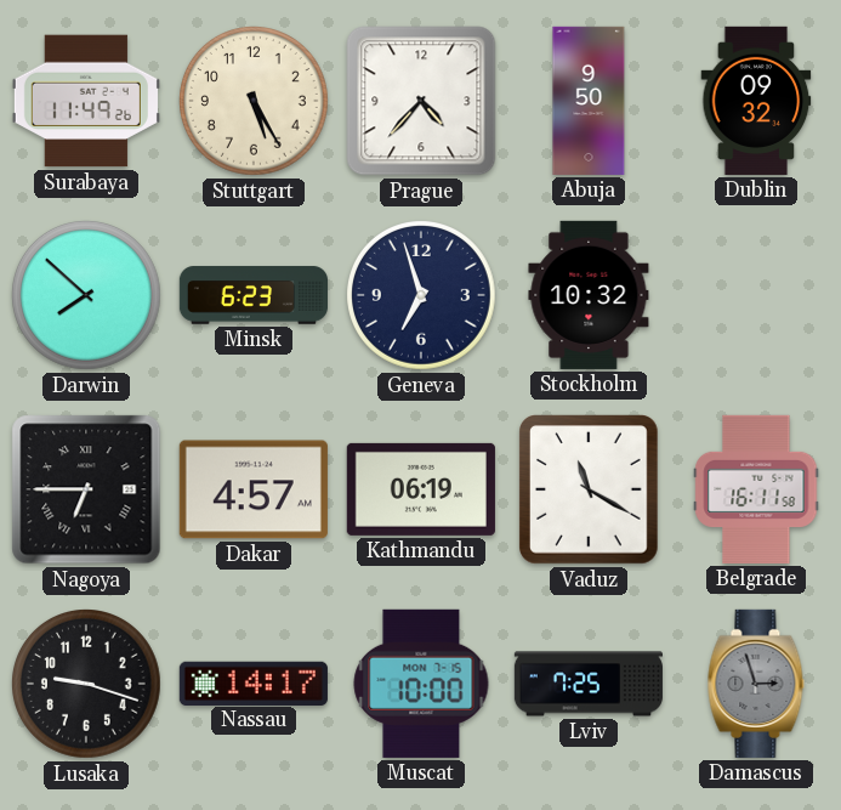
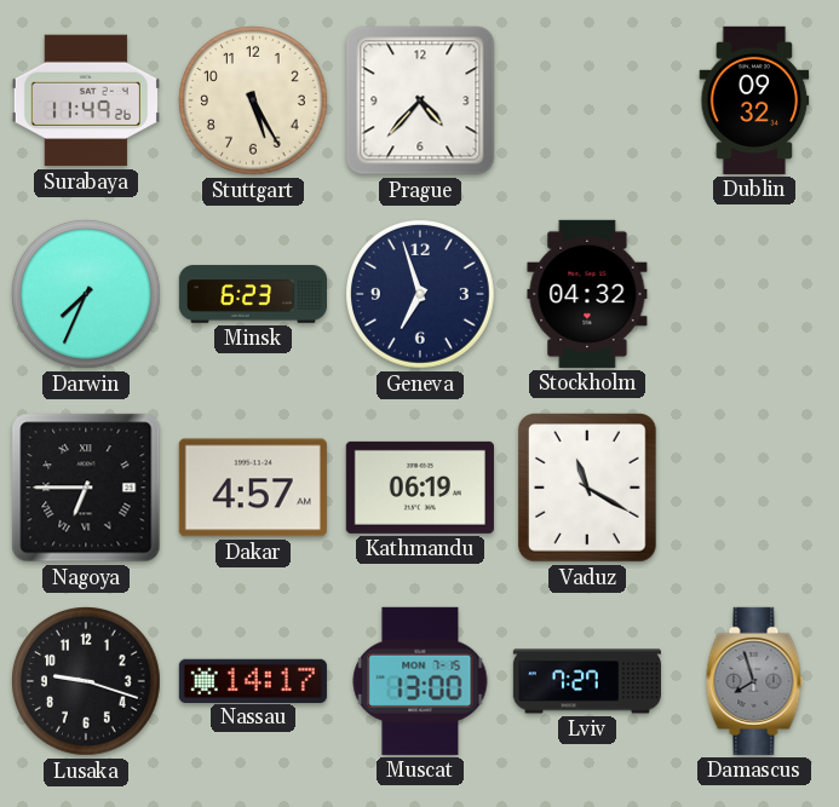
Abuja: 9:50 -> none
Darwin: 7:52 -> 7:34
Stockholm: 10:32 -> 04:32
Belgrade: 16:11 -> none
Muscat: 10:00 -> 13:00
Lviv: 7:25 -> 7:27
Damascus: 2:57 -> 7:57
